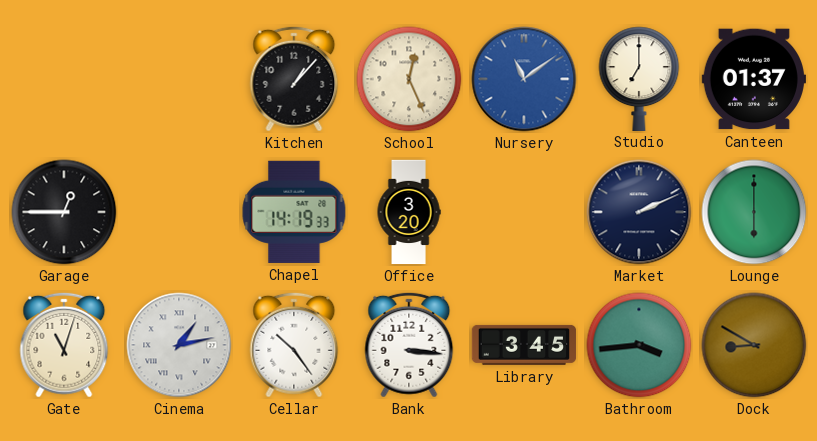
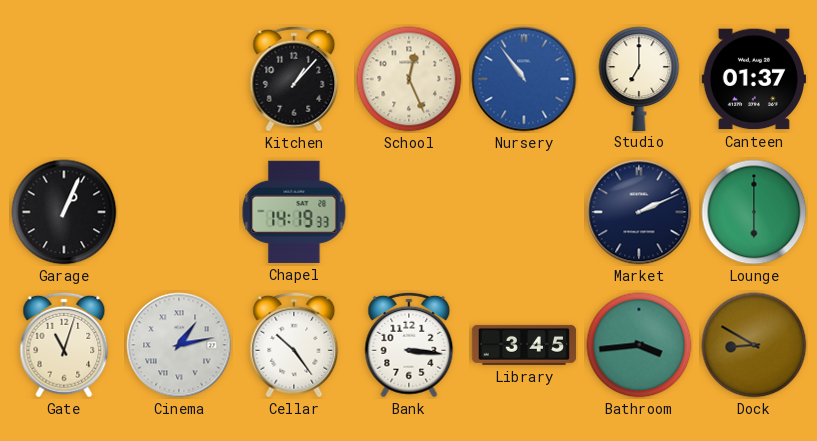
Nursery: 11:09 -> 10:54
Garage: 12:45 -> 1:04
Office: 3:20 -> none
